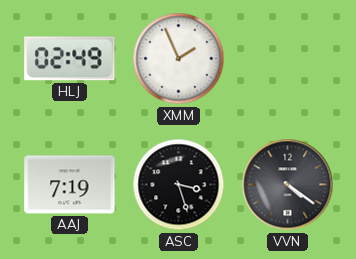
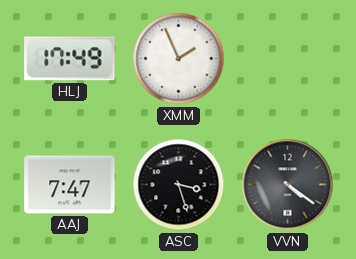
HLJ: 02:49 -> 17:49
AAJ: 7:19 -> 7:47
